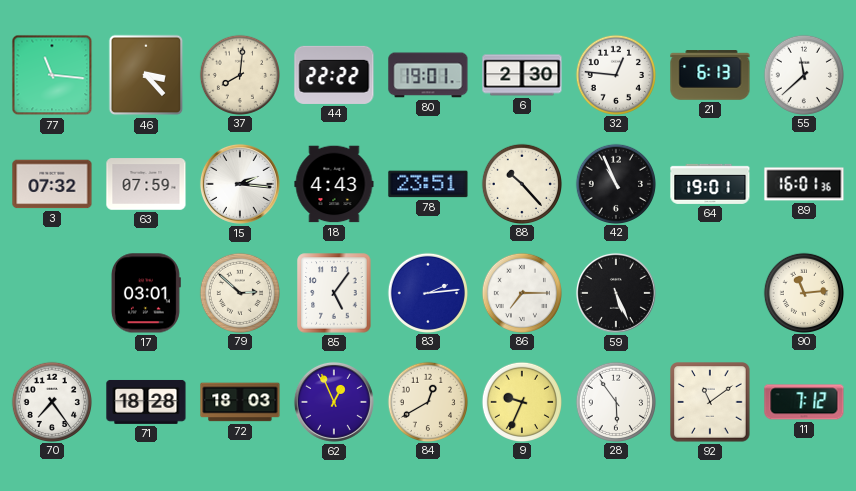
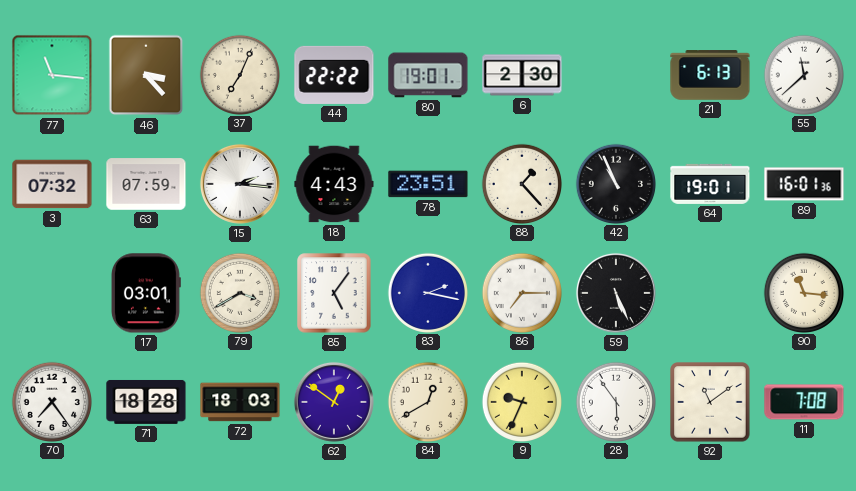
37: 8:01 -> 7:04
32: 12:46 -> none
88: 10:23 -> 1:23
79: 2:52 -> 3:40
83: 2:14 -> 2:17
90: 11:14 -> 11:16
62: 12:56 -> 12:51
11: 7:12 -> 7:08
